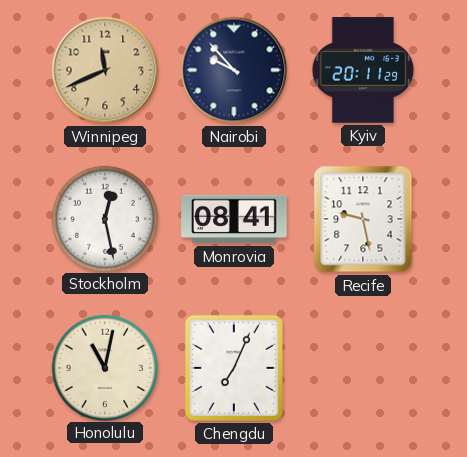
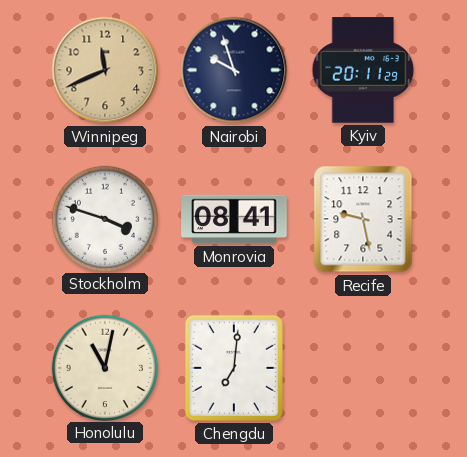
Nairobi: 9:53 -> 9:57
Stockholm: 12:28 -> 3:48
Chengdu: 7:04 -> 7:01
